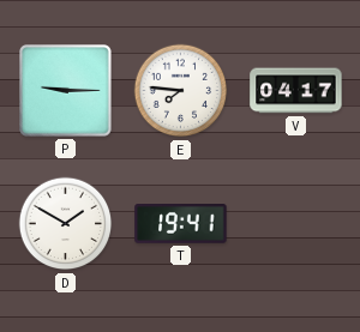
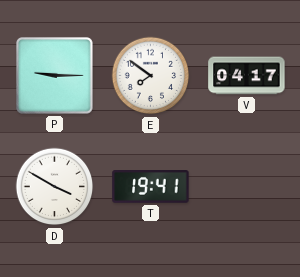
E: 7:46 -> 7:51
D: 1:50 -> 3:50
